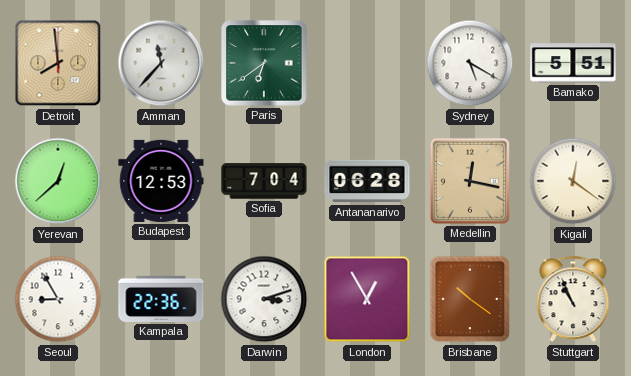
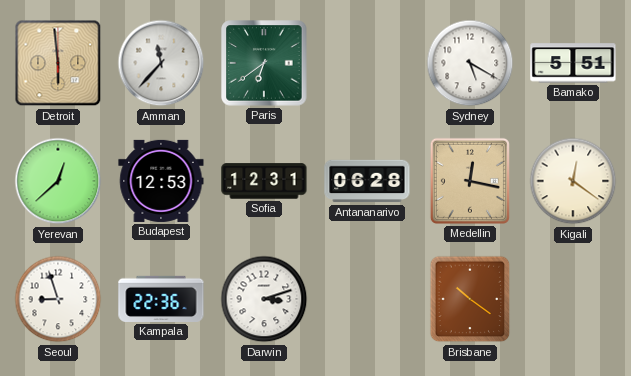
Detroit: 7:59 -> 5:59
Sofia: 7:04 -> 12:31
Seoul: 8:55 -> 8:57
London: 12:55 -> none
Stuttgart: 10:56 -> none
